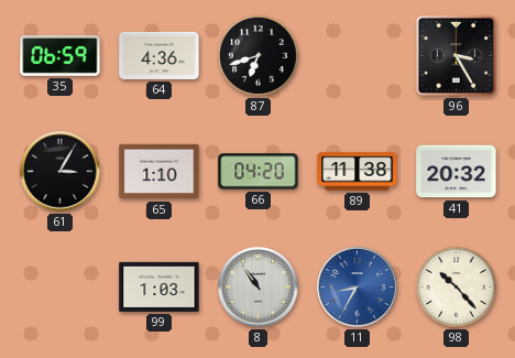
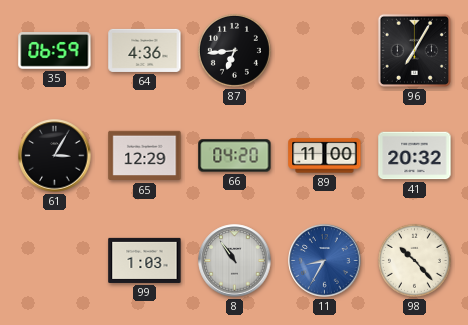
87: 6:42 -> 6:44
96: 3:25 -> 7:05
65: 1:10 -> 12:29
89: 11:38 -> 11:00
